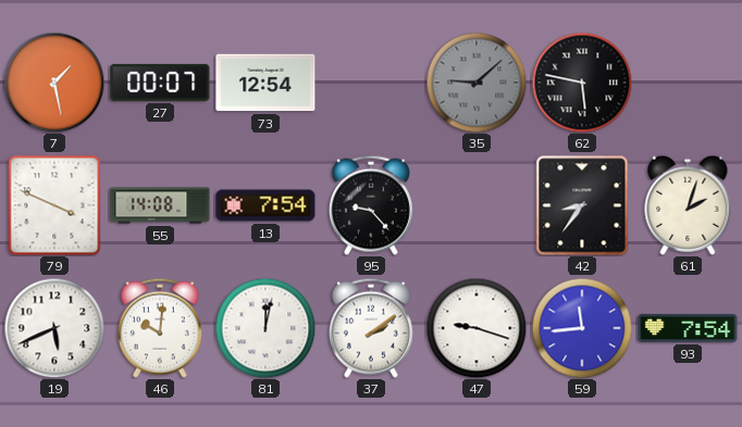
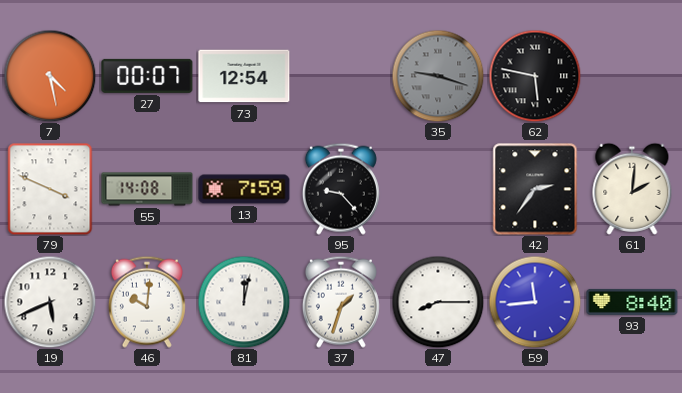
7: 1:28 -> 4:28
35: 9:08 -> 9:18
13: 7:54 -> 7:59
42: 8:36 -> 2:36
61: 2:03 -> 2:01
37: 2:09 -> 1:33
47: 9:18 -> 8:15
93: 7:54 -> 8:40
